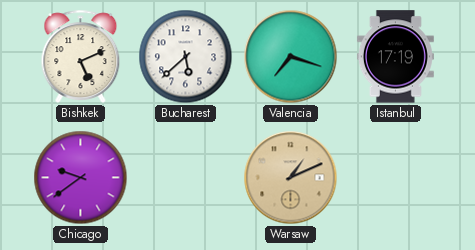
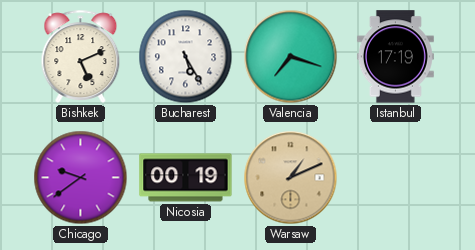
Bucharest: 5:38 -> 5:25
Nicosia: none -> 00:19
